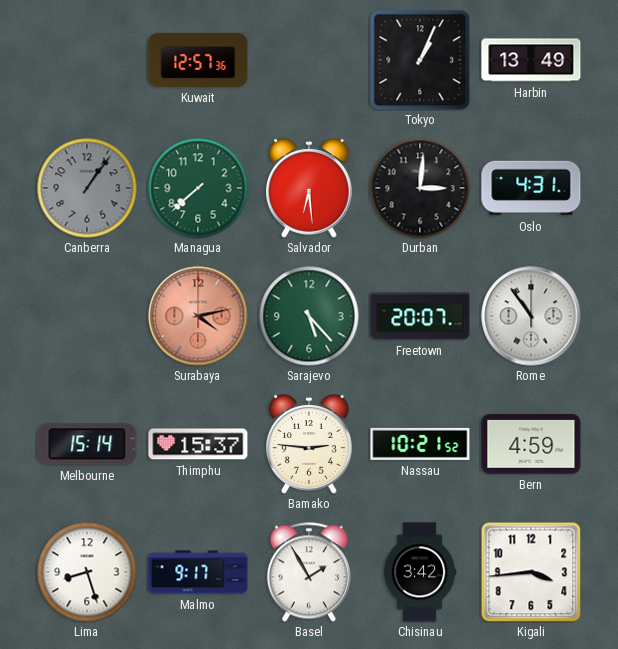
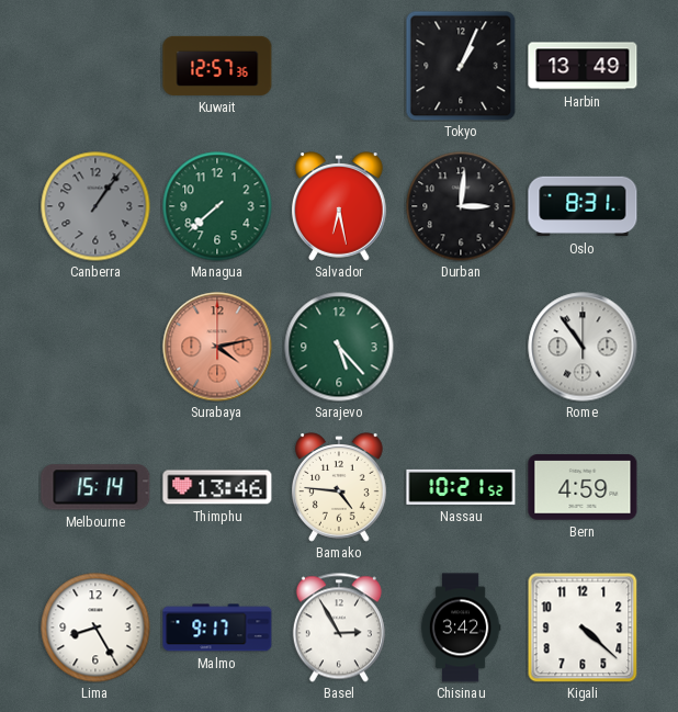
Salvador: 6:29 -> 6:28
Oslo: 4:31 -> 8:31
Freetown: 20:07 -> none
Thimphu: 15:37 -> 13:46
Bamako: 2:46 -> 4:46
Lima: 8:27 -> 8:25
Basel: 1:55 -> 2:55
Kigali: 3:44 -> 4:22
